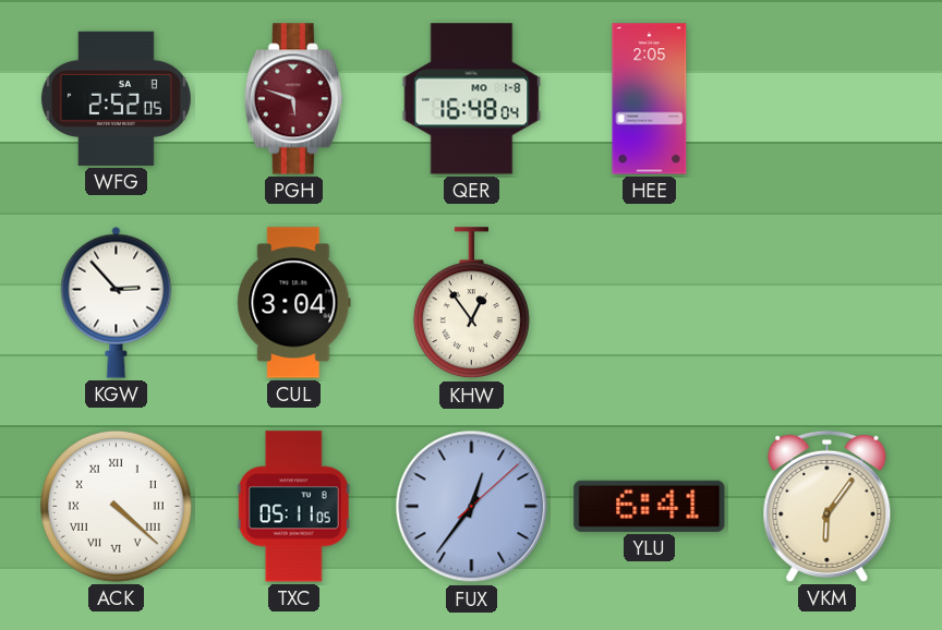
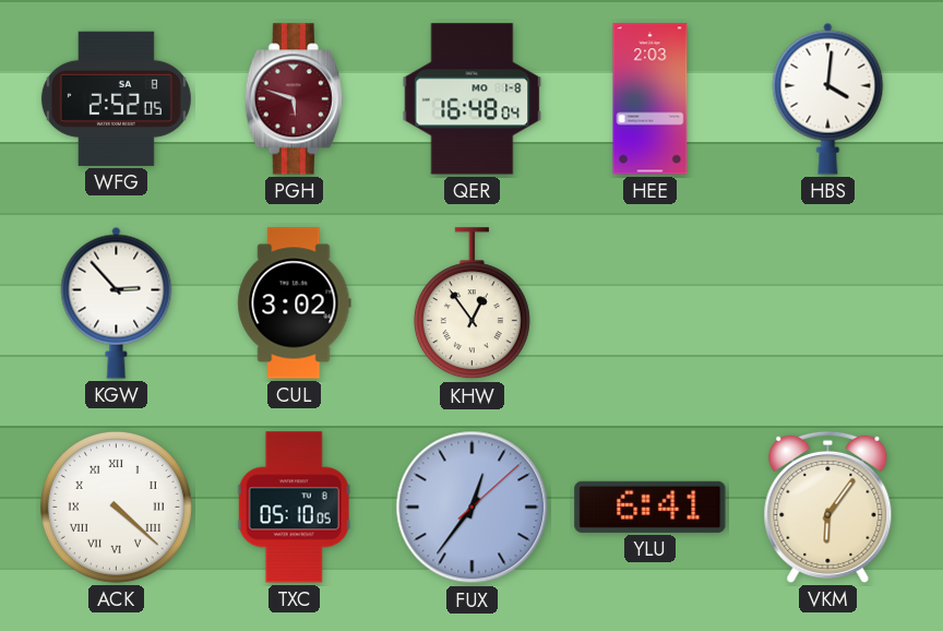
HEE: 2:05 -> 2:03
HBS: none -> 4:01
CUL: 3:04 -> 3:02
TXC: 05:11 -> 05:10
